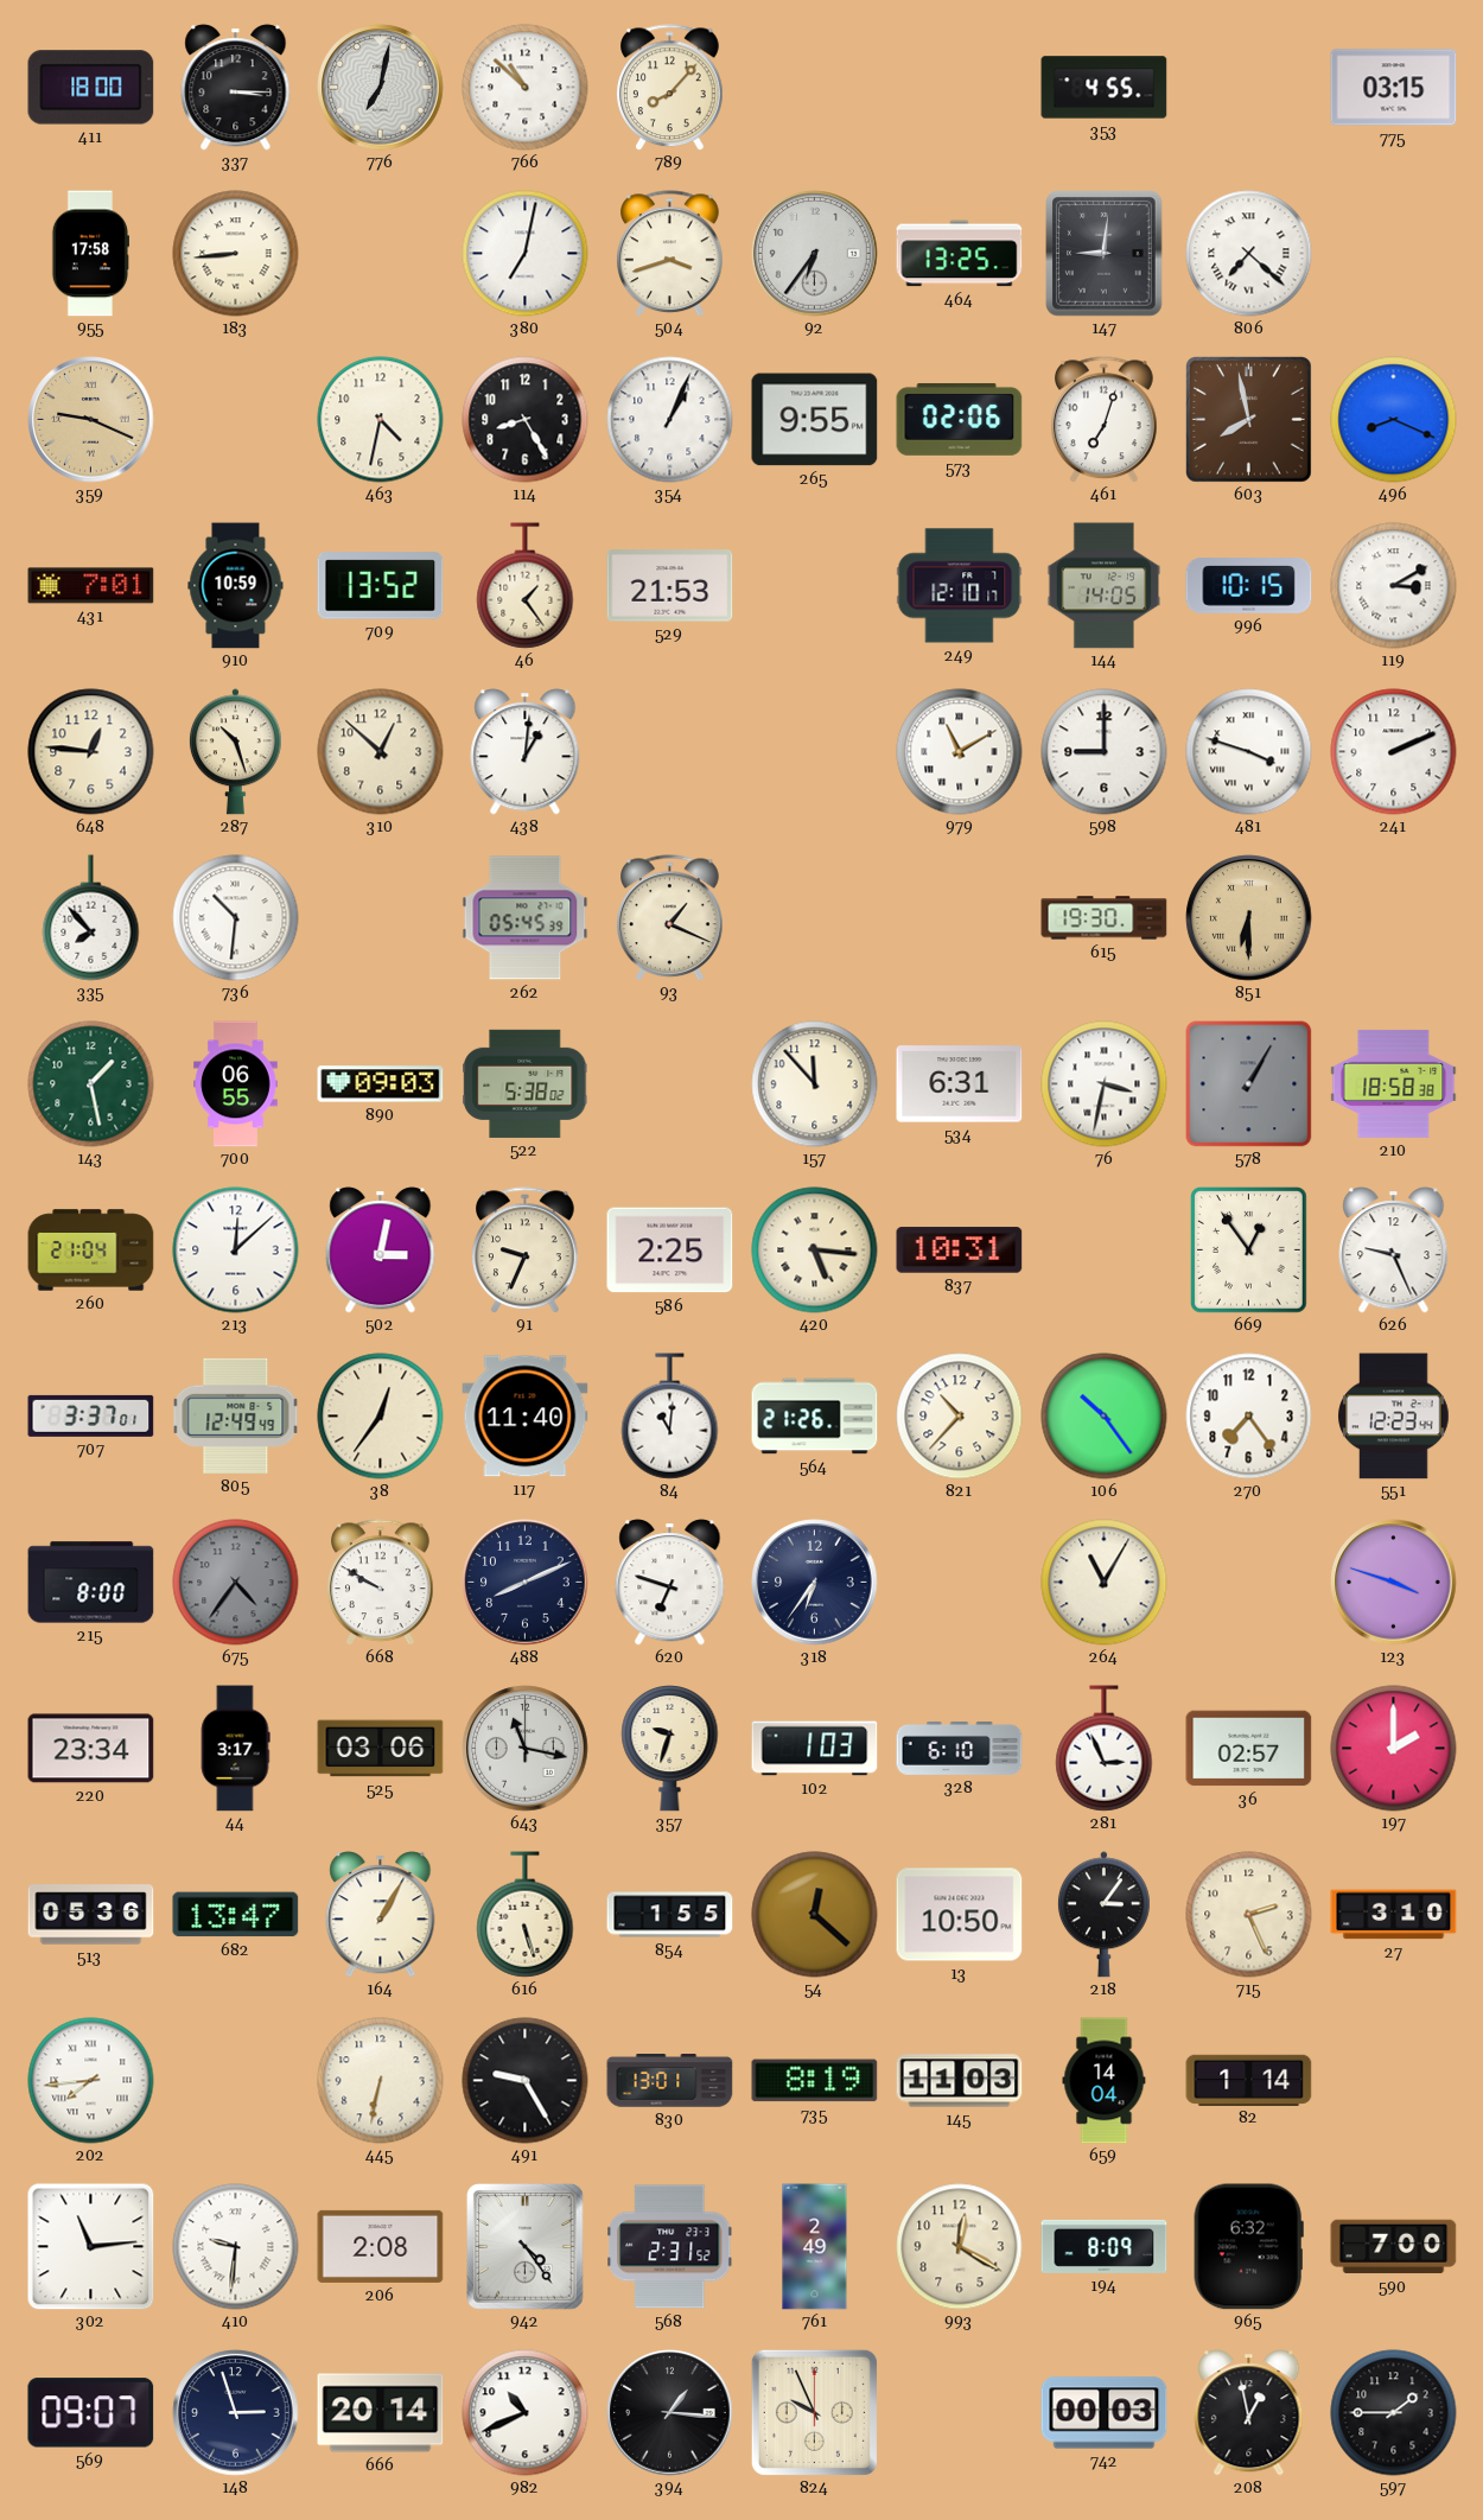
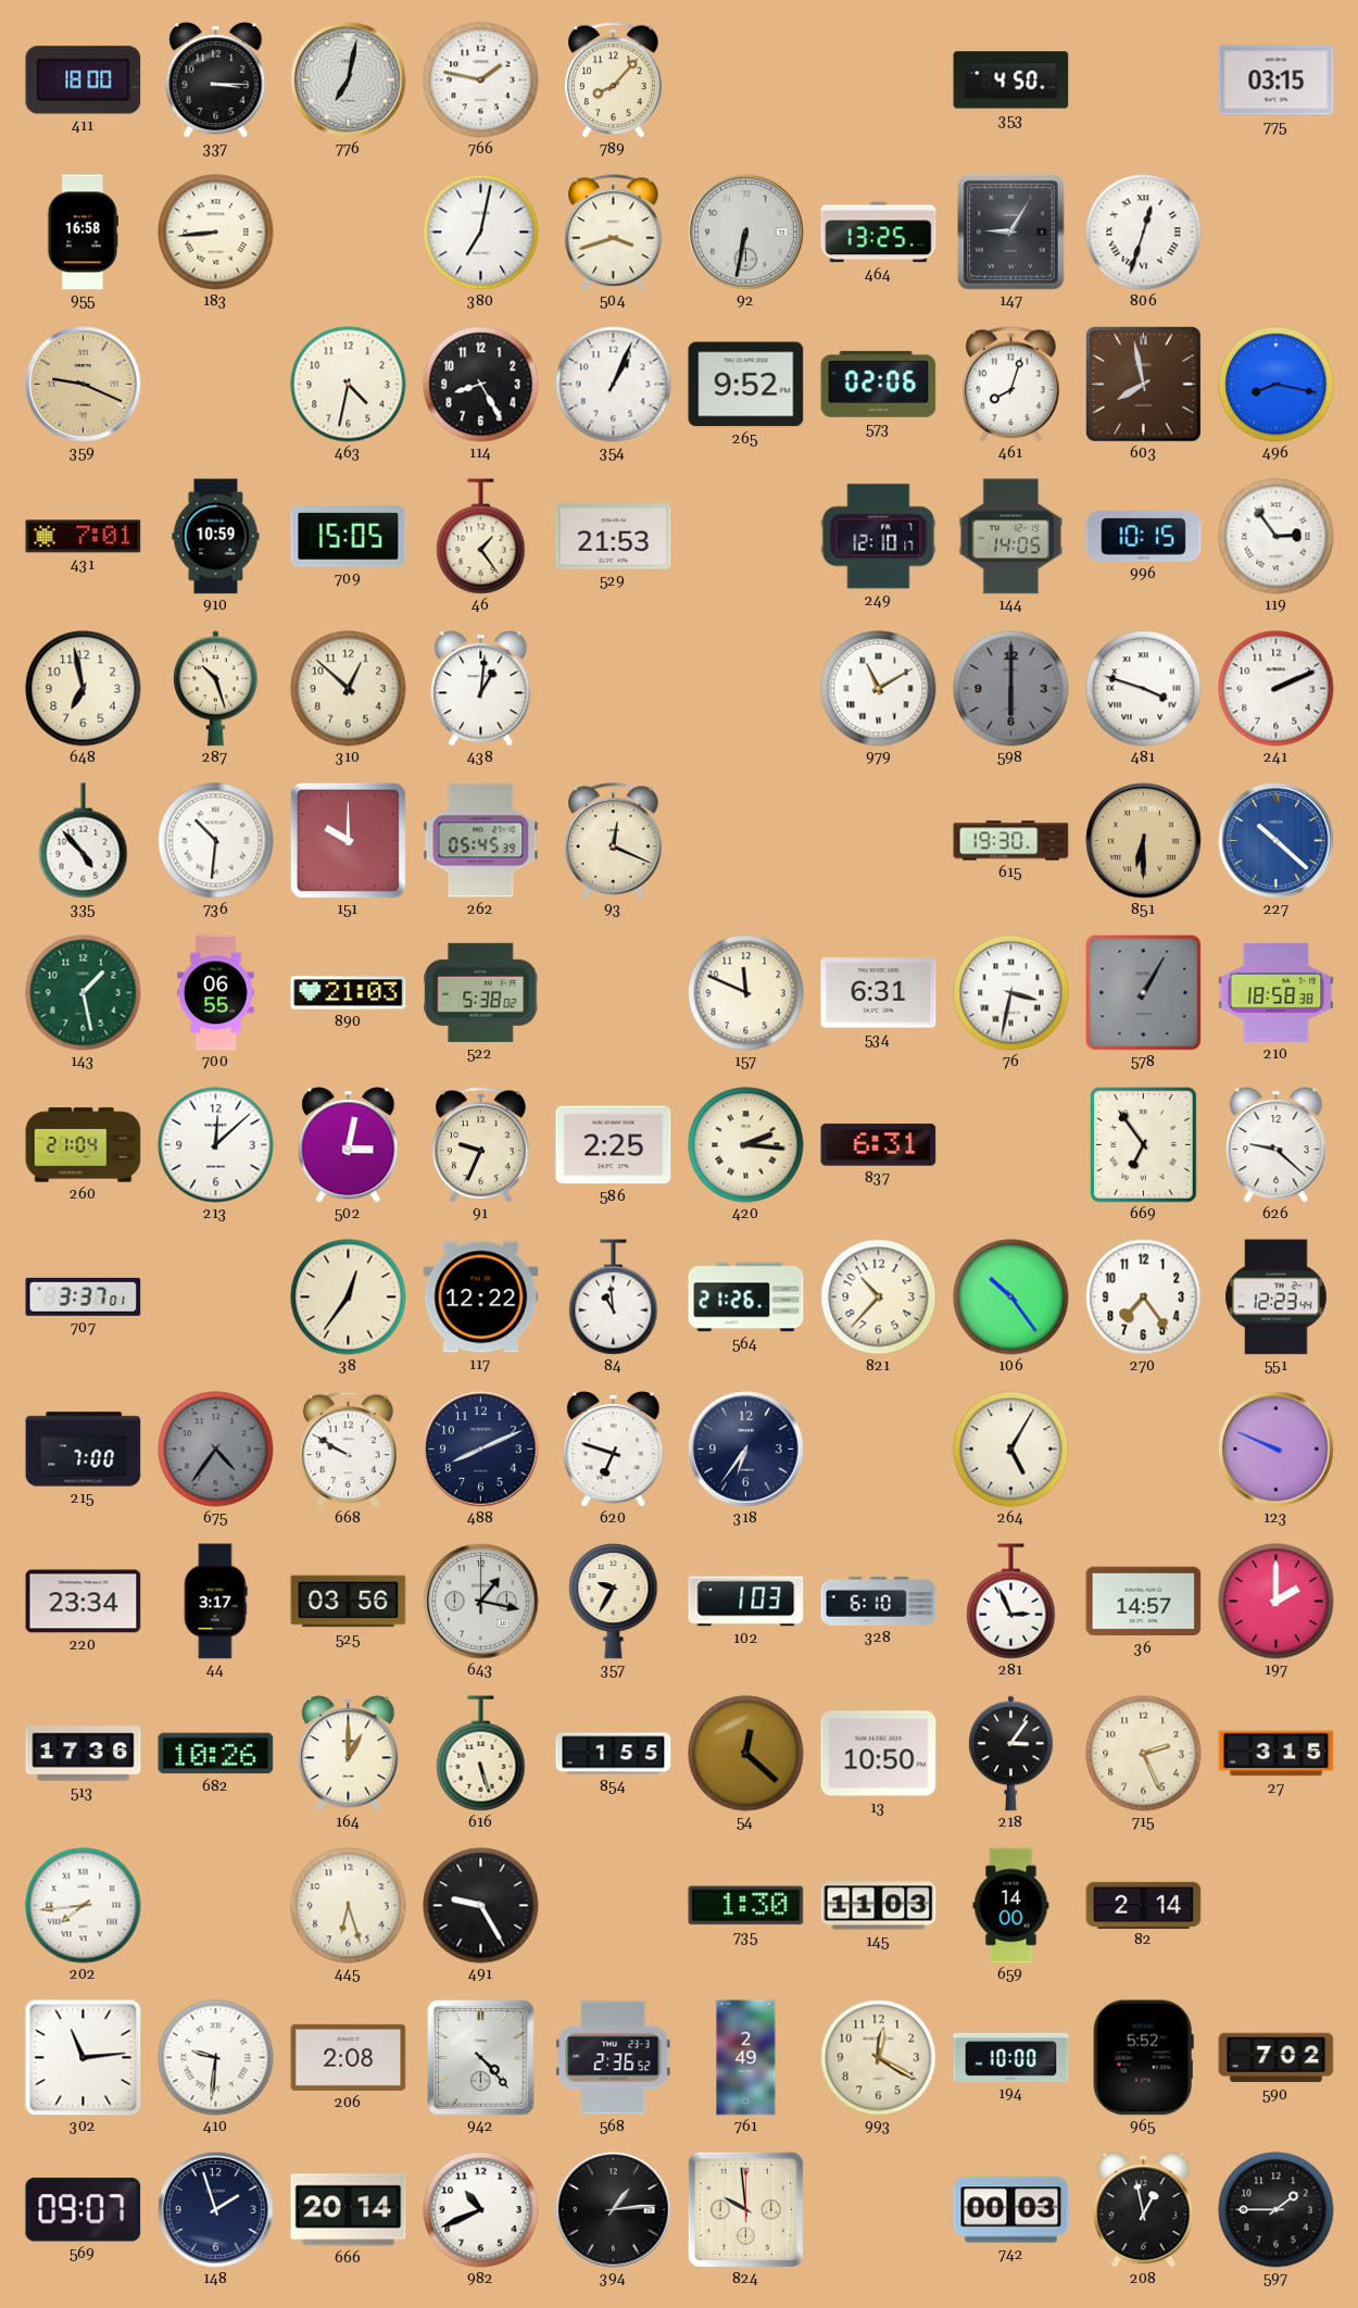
766: 10:52 -> 1:47
353: 4:55 -> 4:50
955: 17:58 -> 16:58
92: 6:36 -> 6:32
147: 9:01 -> 9:05
806: 7:22 -> 12:33
265: 9:55 -> 9:52
461: 7:03 -> 8:03
496: 8:19 -> 8:17
709: 13:52 -> 15:05
119: 3:10 -> 2:54
648: 12:46 -> 6:58
598: 9:00 -> 6:00
598 dial: white -> grey
335: 7:53 -> 4:53
151: none -> 10:00
93: 1:19 -> 12:19
227: none -> 10:22
890: 09:03 -> 21:03
157: 11:53 -> 11:49
420: 5:16 -> 2:16
837: 10:31 -> 6:31
669: 12:54 -> 6:54
626: 9:26 -> 9:22
805: 12:49 -> none
117: 11:40 -> 12:22
84: 11:01 -> 10:59
215: 8:00 -> 7:00
264: 11:05 -> 5:05
123: 3:48 -> 9:49
525: 03:06 -> 03:56
643: 11:17 -> 1:17
357: 9:33 -> 9:35
36: 02:57 -> 14:57
513: 05:36 -> 17:36
682: 13:47 -> 10:26
164: 1:05 -> 1:00
27: 3:10 -> 3:15
445: 6:32 -> 6:27
830: 13:01 -> none
735: 8:19 -> 1:30
659: 14:04 -> 14:00
82: 1:14 -> 2:14
942: 4:24 -> 4:23
568: 2:31 -> 2:36
194: 8:09 -> 10:00
965: 6:32 -> 5:52
590: 7:00 -> 7:02
148: 2:57 -> 1:57
394: 1:16 -> 1:14
824: 9:56 -> 9:59
